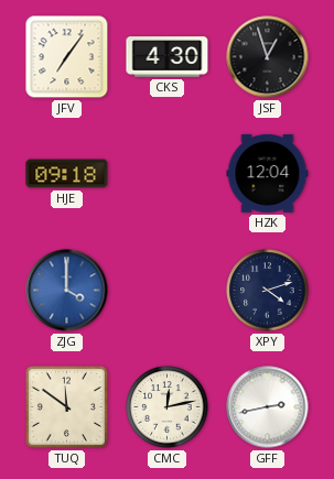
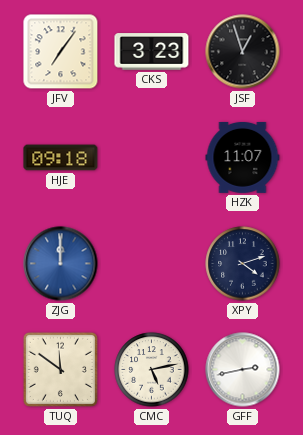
CKS: 4:30 -> 3:23
HZK: 12:04 -> 11:07
ZJG: 4:00 -> 12:00
CMC: 12:13 -> 5:13
